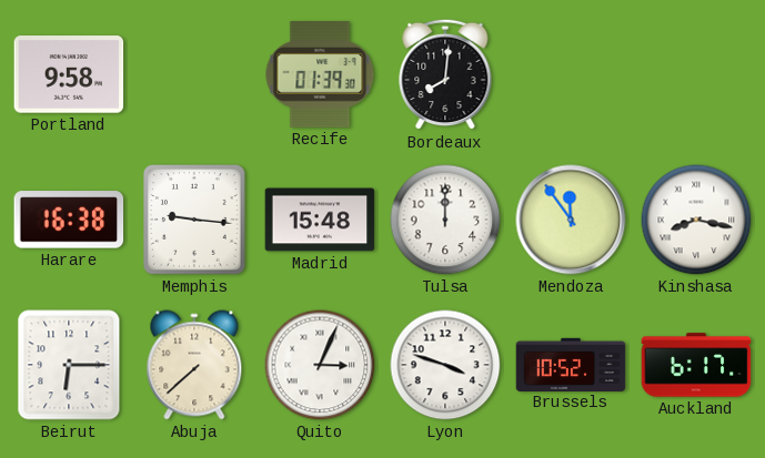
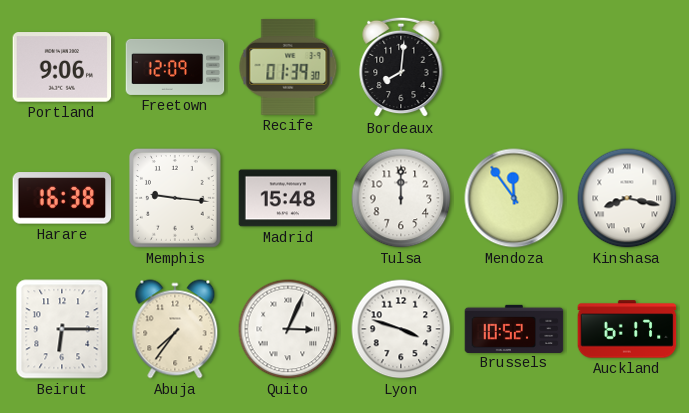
Portland: 9:58 -> 9:06
Freetown: none -> 12:09
Abuja: 7:38 -> 7:36
